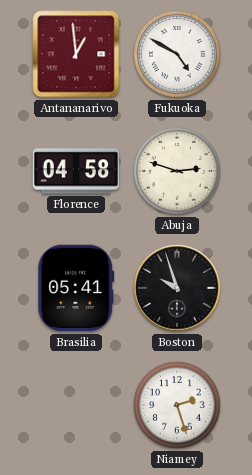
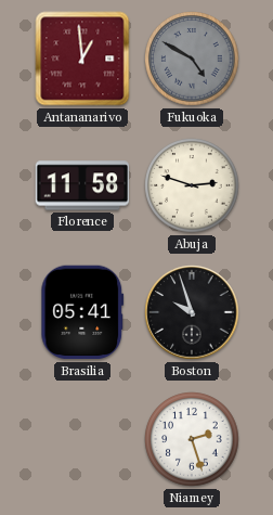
Fukuoka dial: white -> grey
Florence: 04:58 -> 11:58
